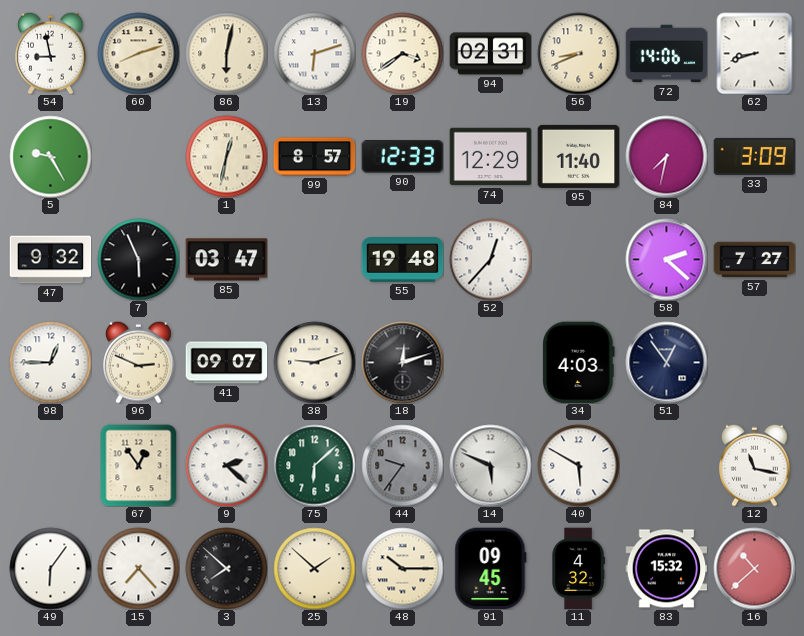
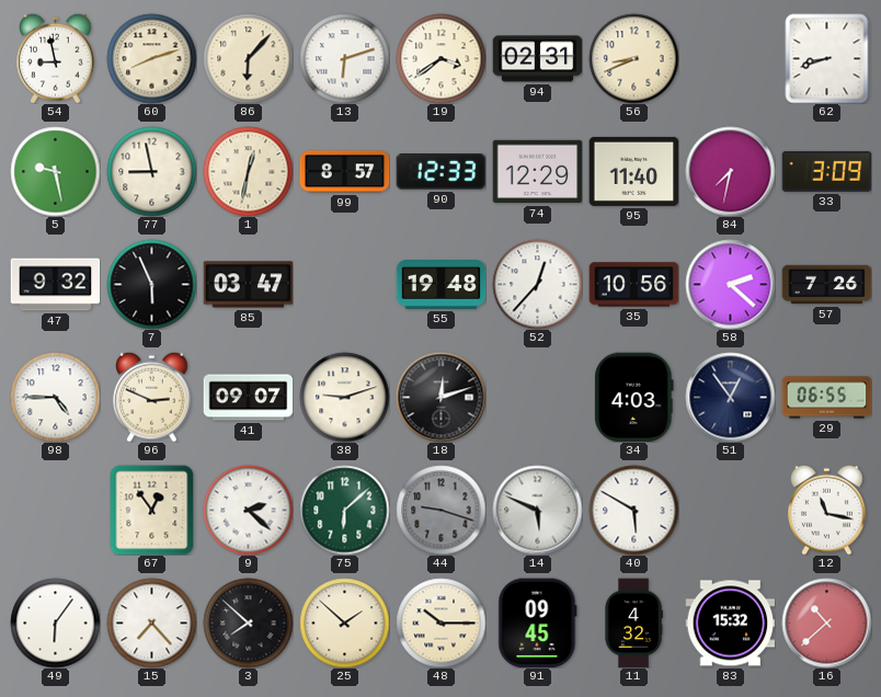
86: 6:02 -> 6:07
72: 14:06 -> none
5: 9:25 -> 9:28
77: none -> 8:58
35: none -> 10:56
57: 7:27 -> 7:26
98: 12:45 -> 4:45
29: none -> 06:55
44: 9:36 -> 9:18
